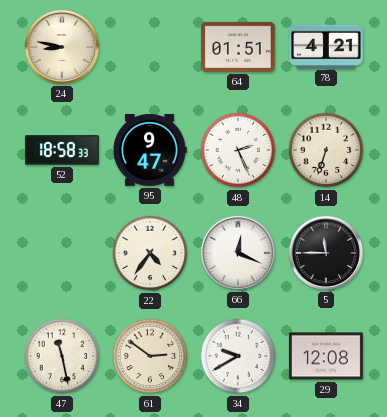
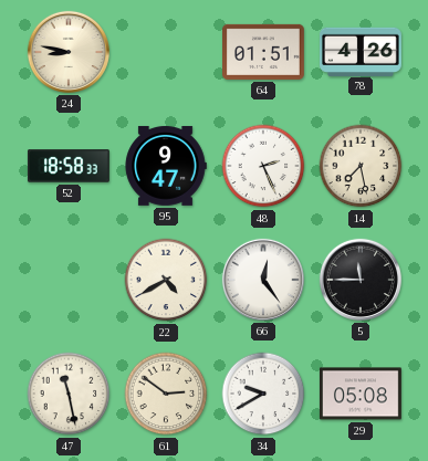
78: 4:21 -> 4:26
14: 6:33 -> 7:28
22: 4:36 -> 4:40
66: 12:19 -> 12:24
29: 12:08 -> 05:08
